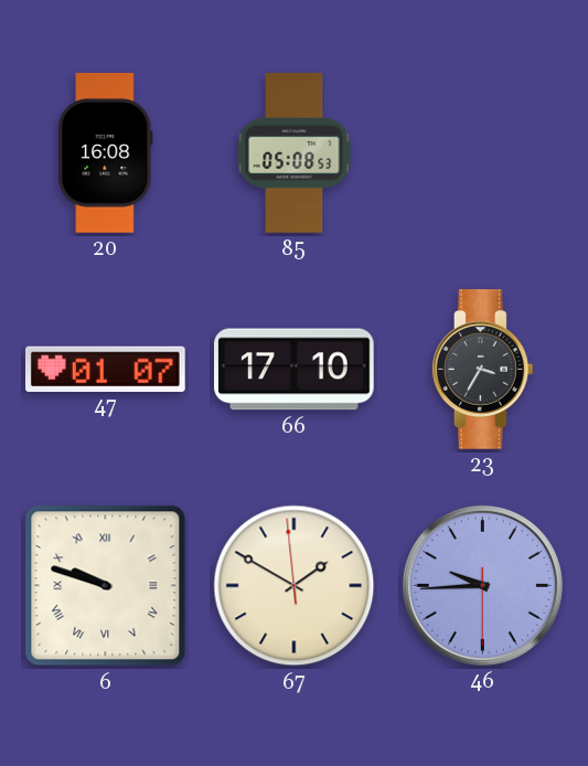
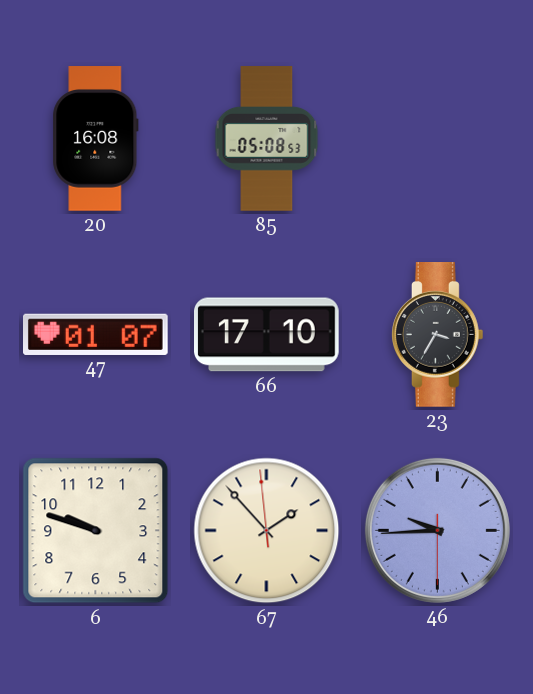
6 numerals: Roman -> Arabic
67: 1:49 -> 1:52
